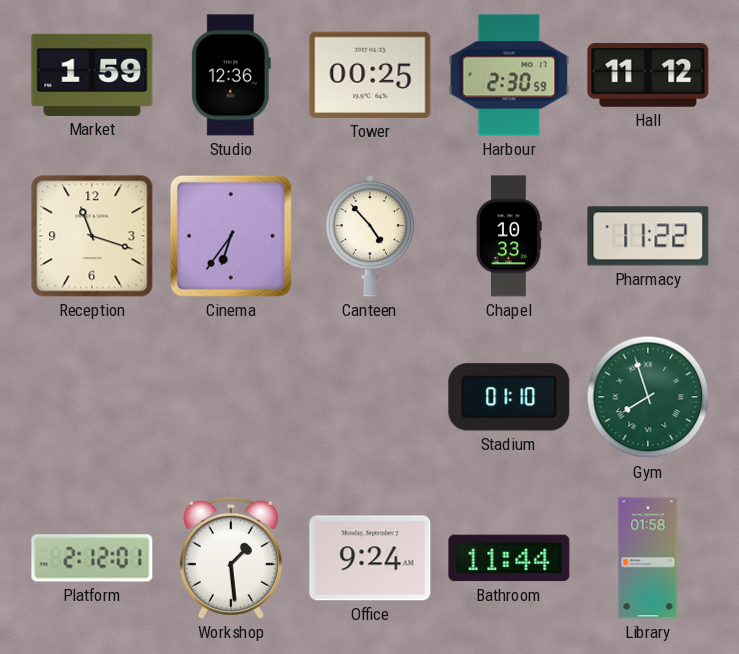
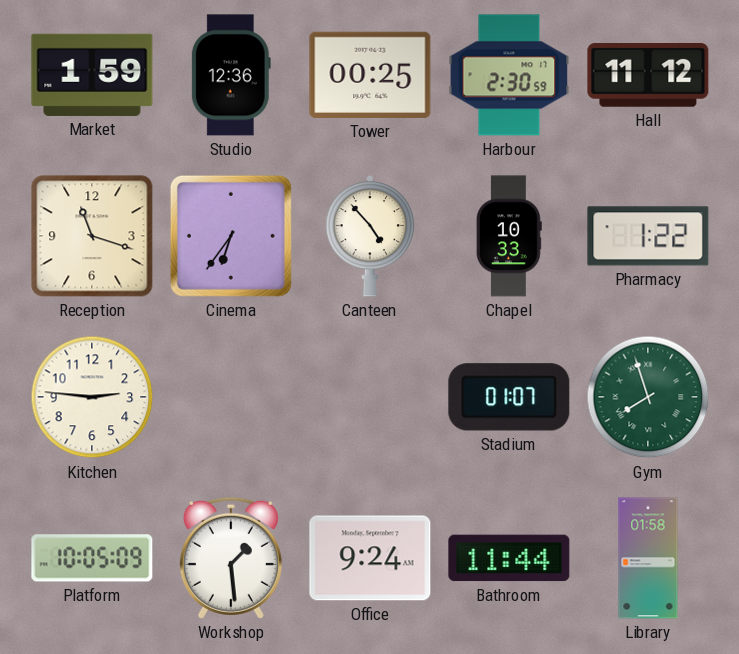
Pharmacy: 11:22 -> 1:22
Kitchen: none -> 2:46
Stadium: 01:10 -> 01:07
Platform: 2:12 -> 10:05
